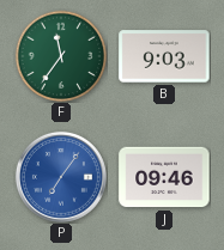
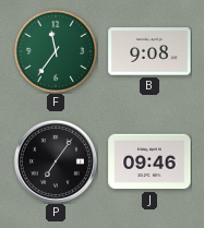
B: 9:03 -> 9:08
P dial: blue -> black
